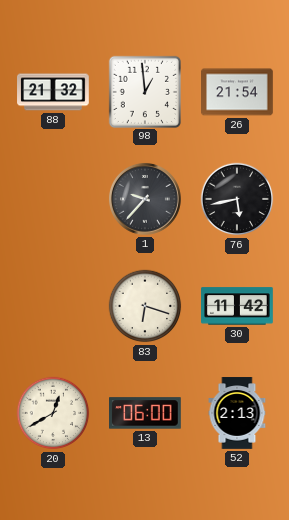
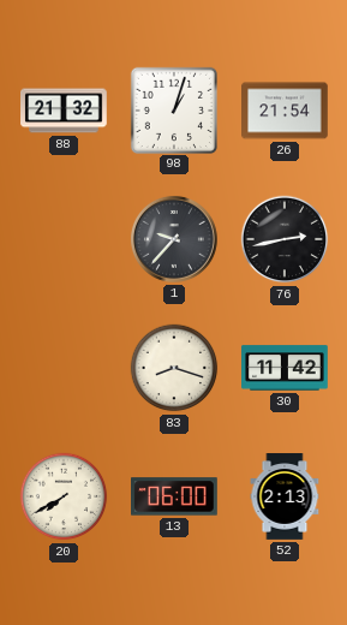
98: 12:59 -> 1:03
76: 5:43 -> 2:43
83: 6:18 -> 8:18
20: 12:40 -> 7:40
